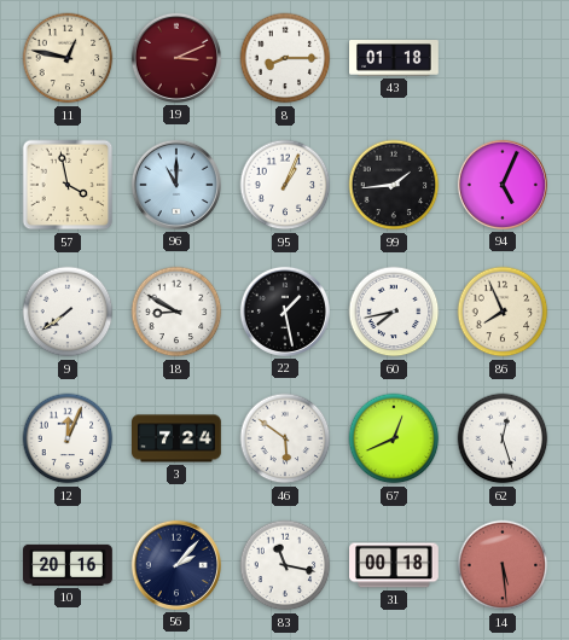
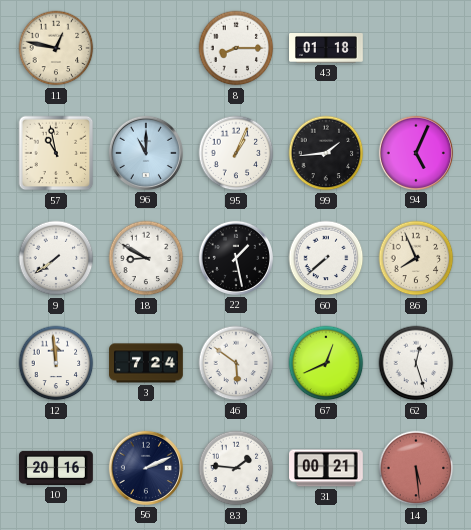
19: 3:11 -> none
57: 3:58 -> 10:58
60: 7:43 -> 7:38
12: 12:04 -> 11:59
56: 2:07 -> 2:11
83: 11:17 -> 1:46
31: 00:18 -> 00:21
